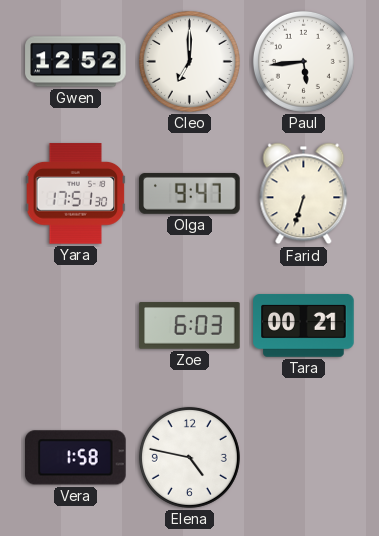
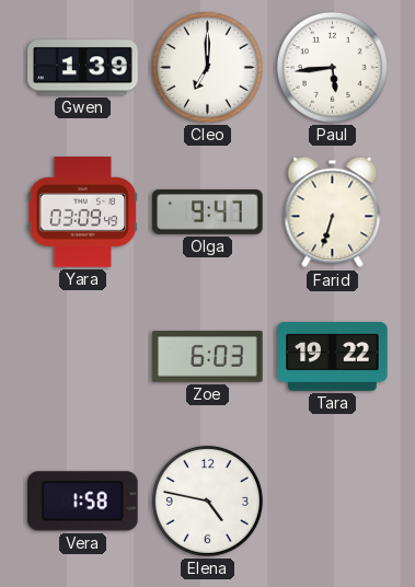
Gwen: 12:52 -> 1:39
Yara: 17:51 -> 03:09
Tara: 00:21 -> 19:22
